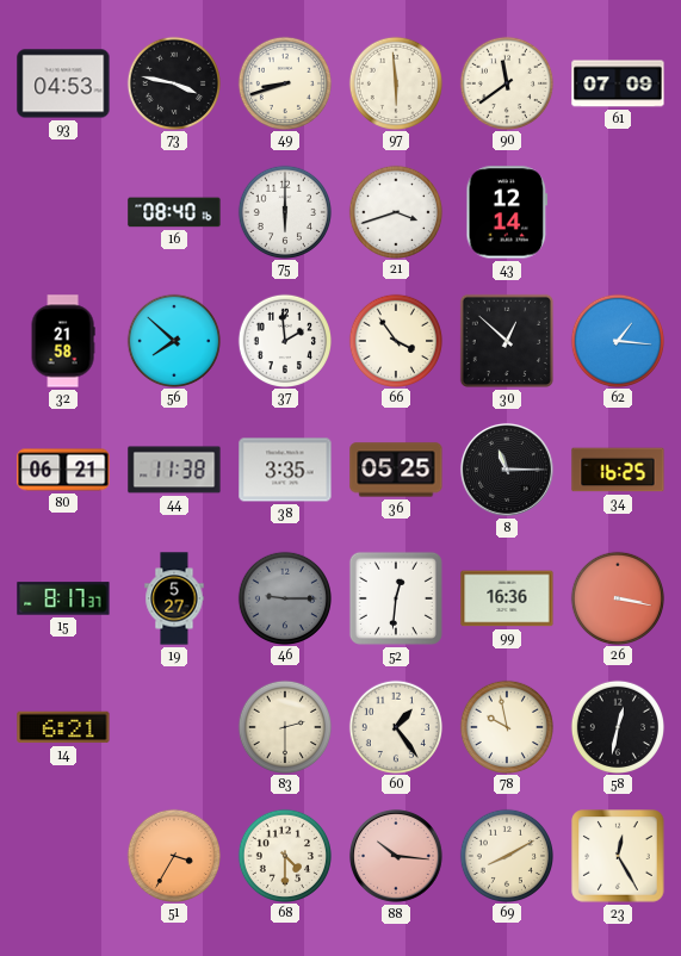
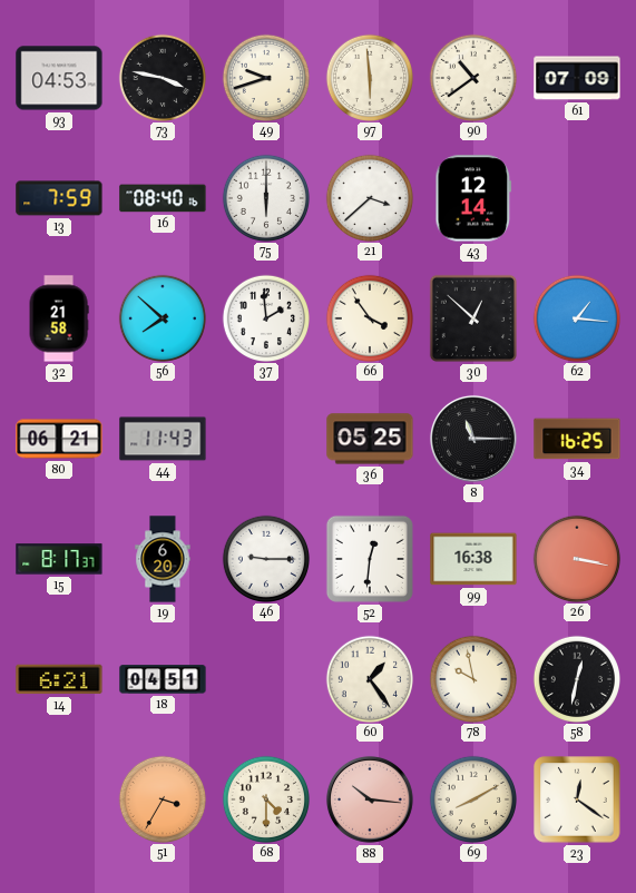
49: 8:42 -> 9:42
90: 11:39 -> 10:39
13: none -> 7:59
21: 3:42 -> 3:38
44: 11:38 -> 11:43
38: 3:35 -> none
19: 5:27 -> 6:20
46 dial: grey -> white
99: 16:36 -> 16:38
18: none -> 04:51
83: 2:30 -> none
23: 12:25 -> 12:21
